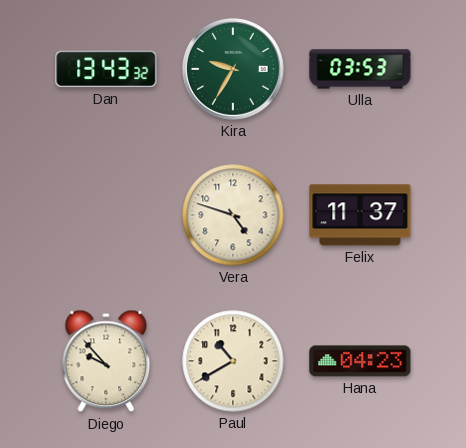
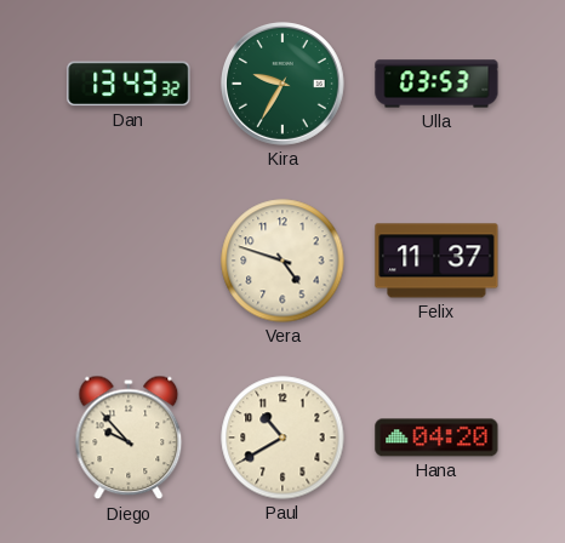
Hana: 04:23 -> 04:20
